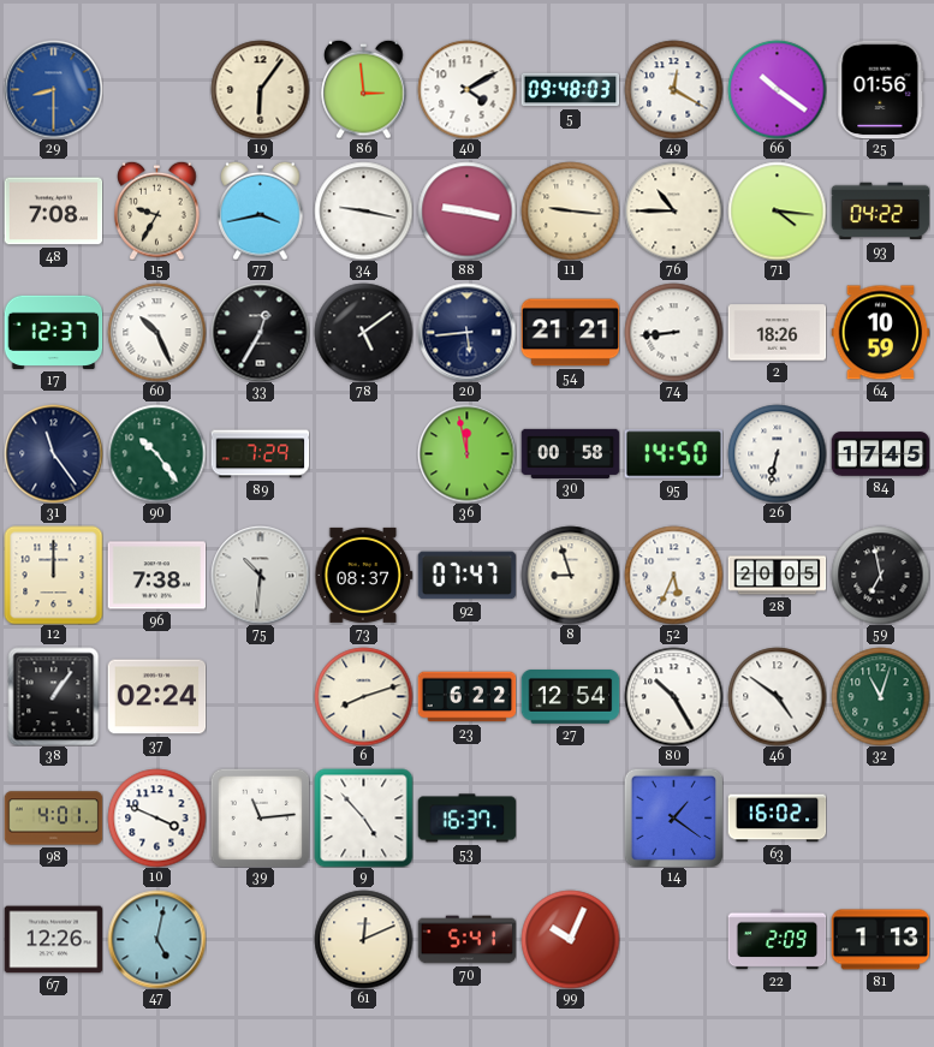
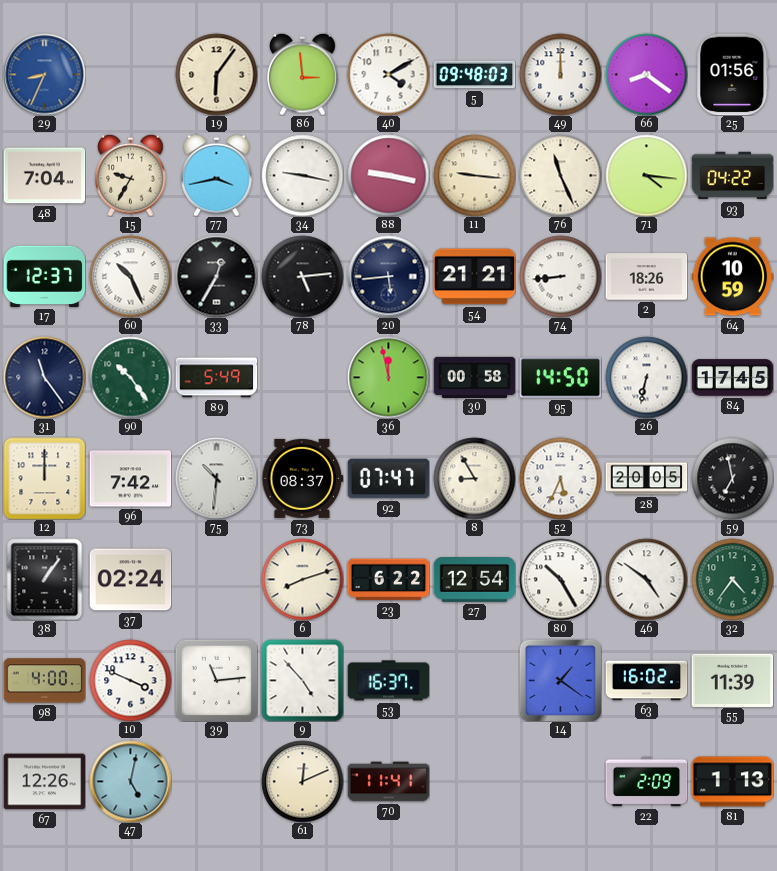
29: 8:30 -> 8:34
49: 12:20 -> 12:00
66: 10:21 -> 8:21
48: 7:08 -> 7:04
76: 10:45 -> 11:26
78: 5:09 -> 5:14
89: 7:29 -> 5:49
96: 7:38 -> 7:42
8: 8:57 -> 8:55
32: 11:03 -> 4:36
98: 4:01 -> 4:00
55: none -> 11:39
70: 5:41 -> 11:41
99: 10:04 -> none
